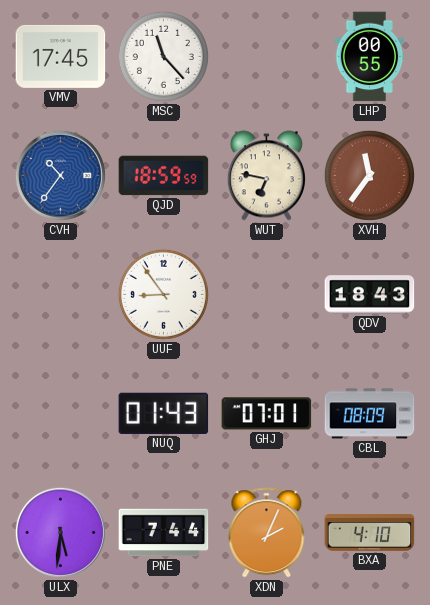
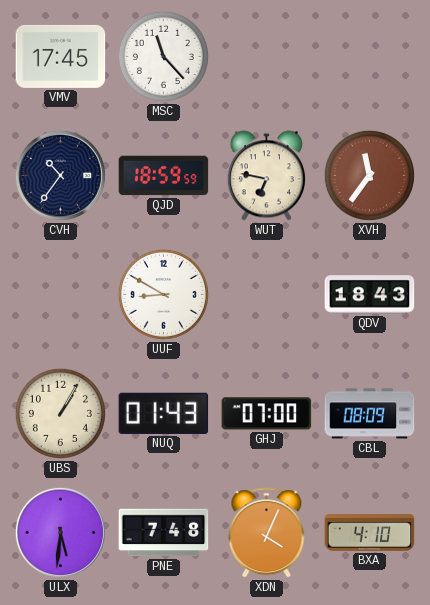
LHP: 00:55 -> none
CVH dial: blue -> navy
UUF: 8:54 -> 8:50
UBS: none -> 1:05
GHJ: 07:01 -> 07:00
PNE: 7:44 -> 7:48
XDN: 2:04 -> 4:04
